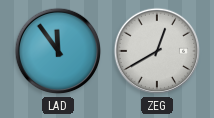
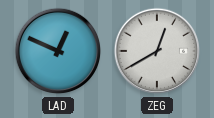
LAD: 11:54 -> 12:49
